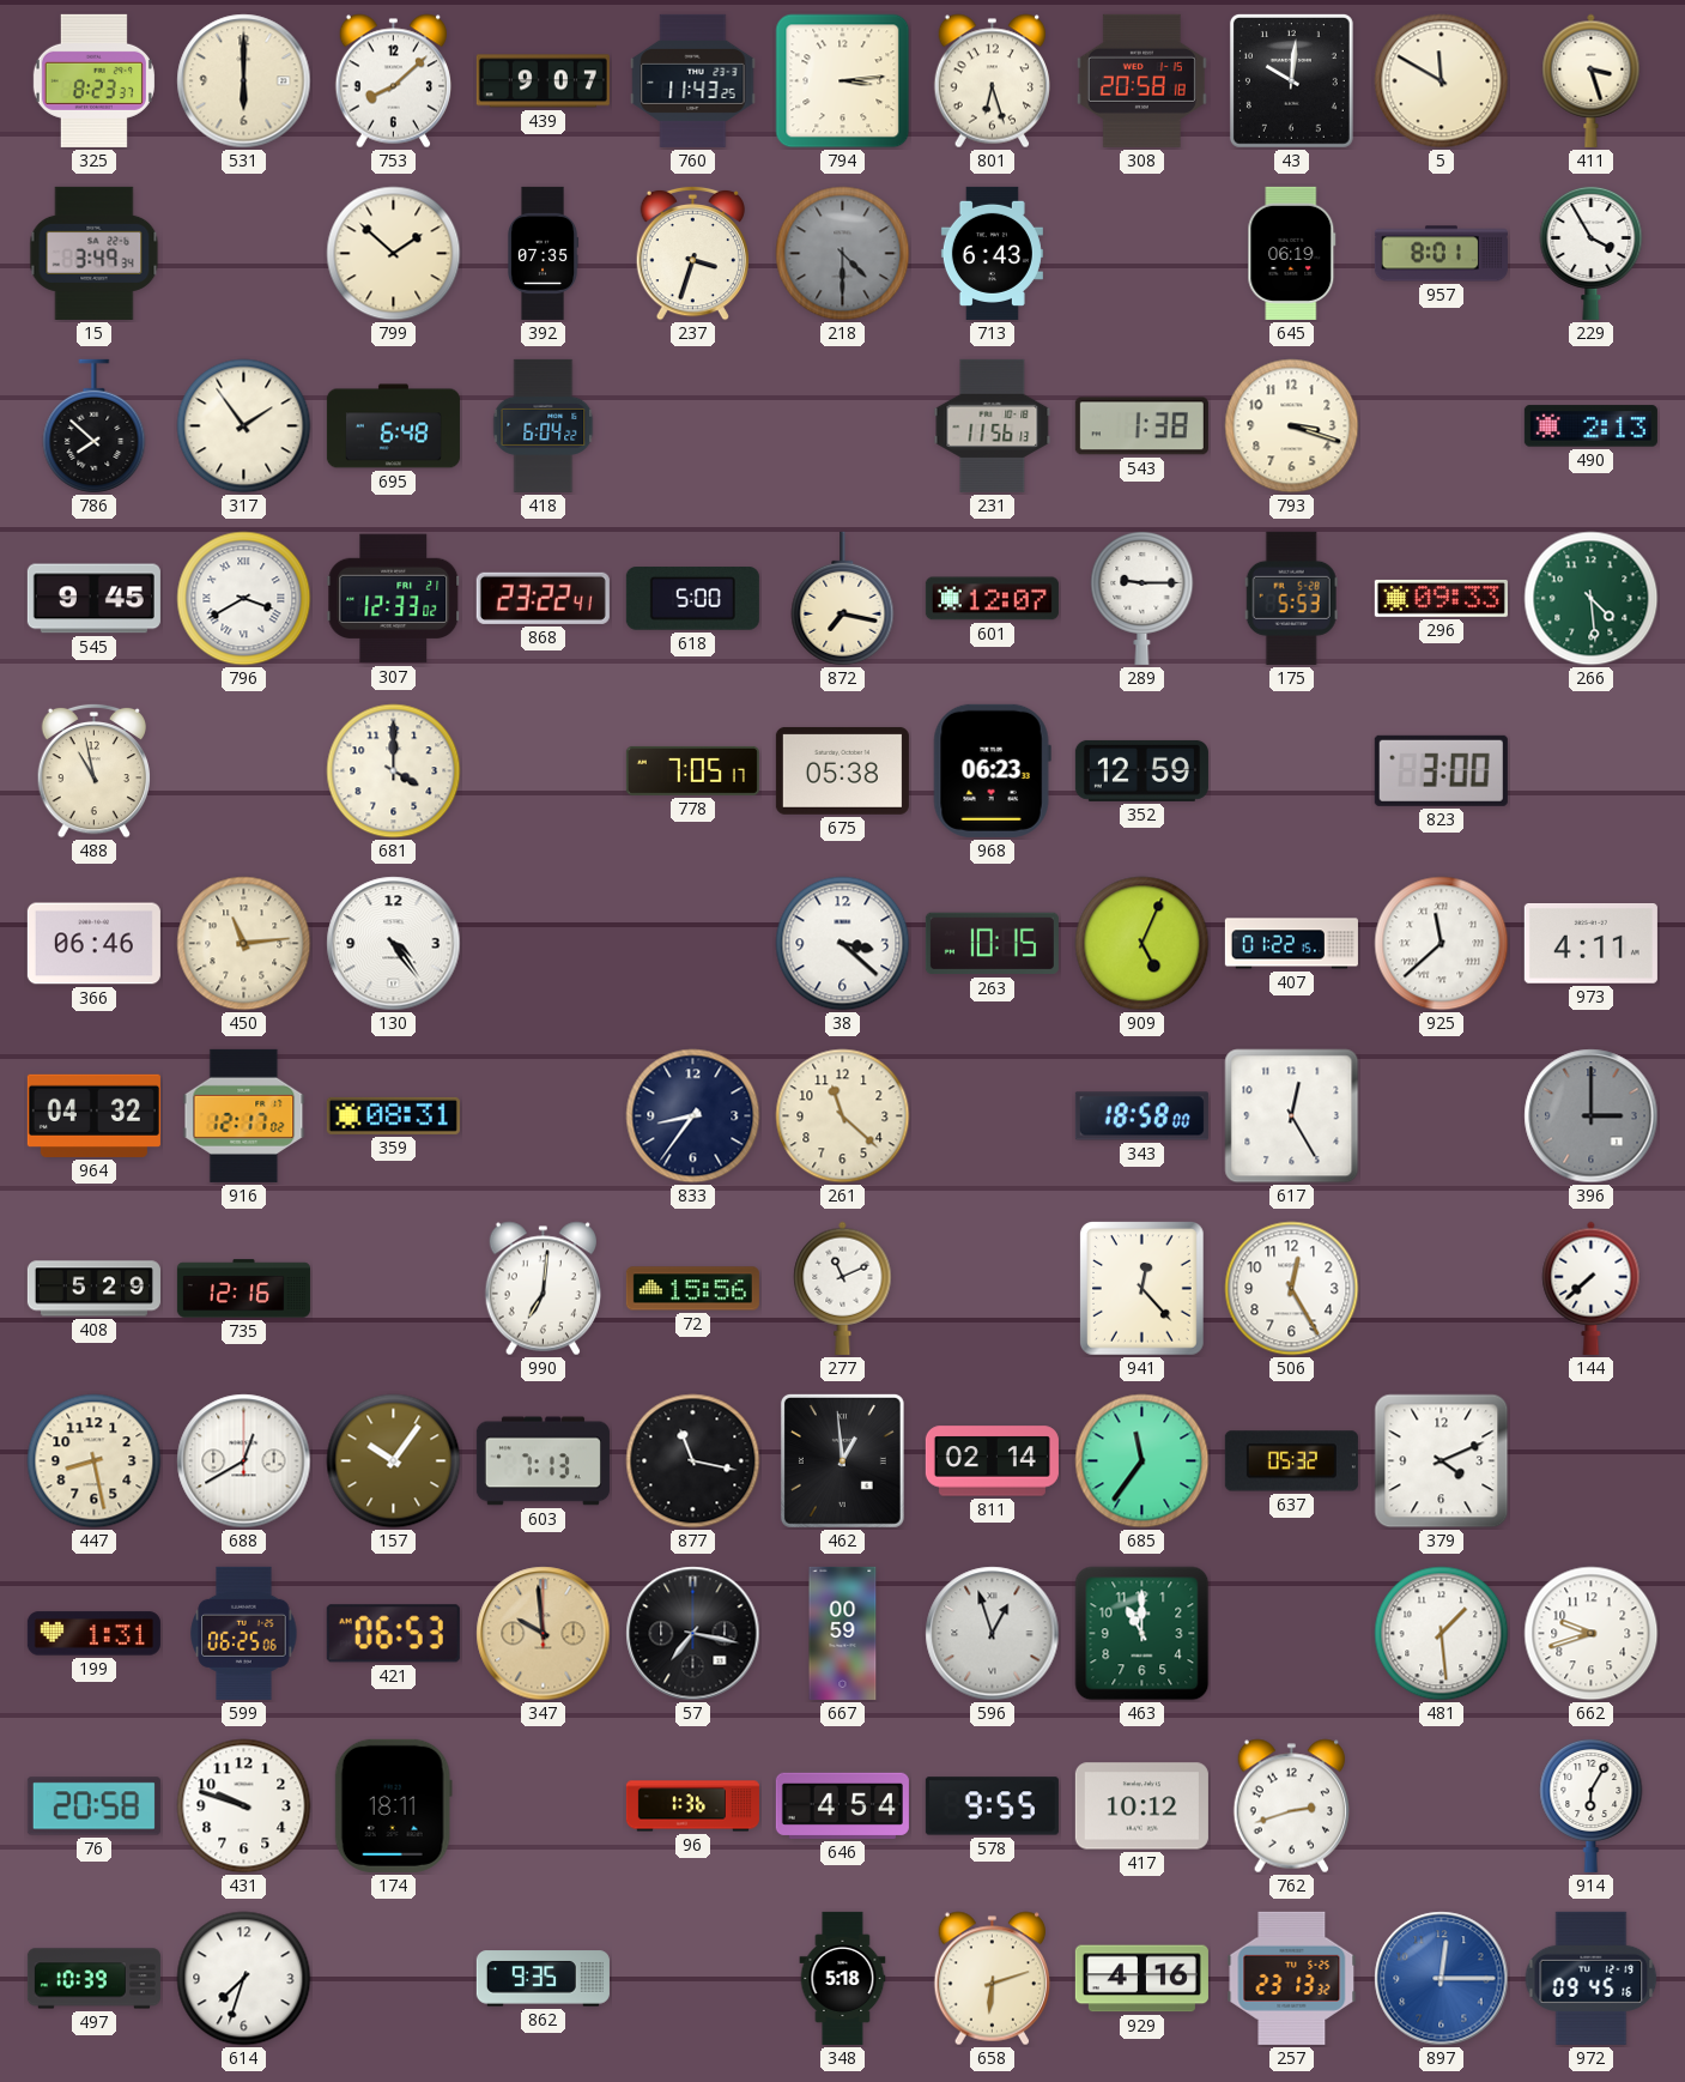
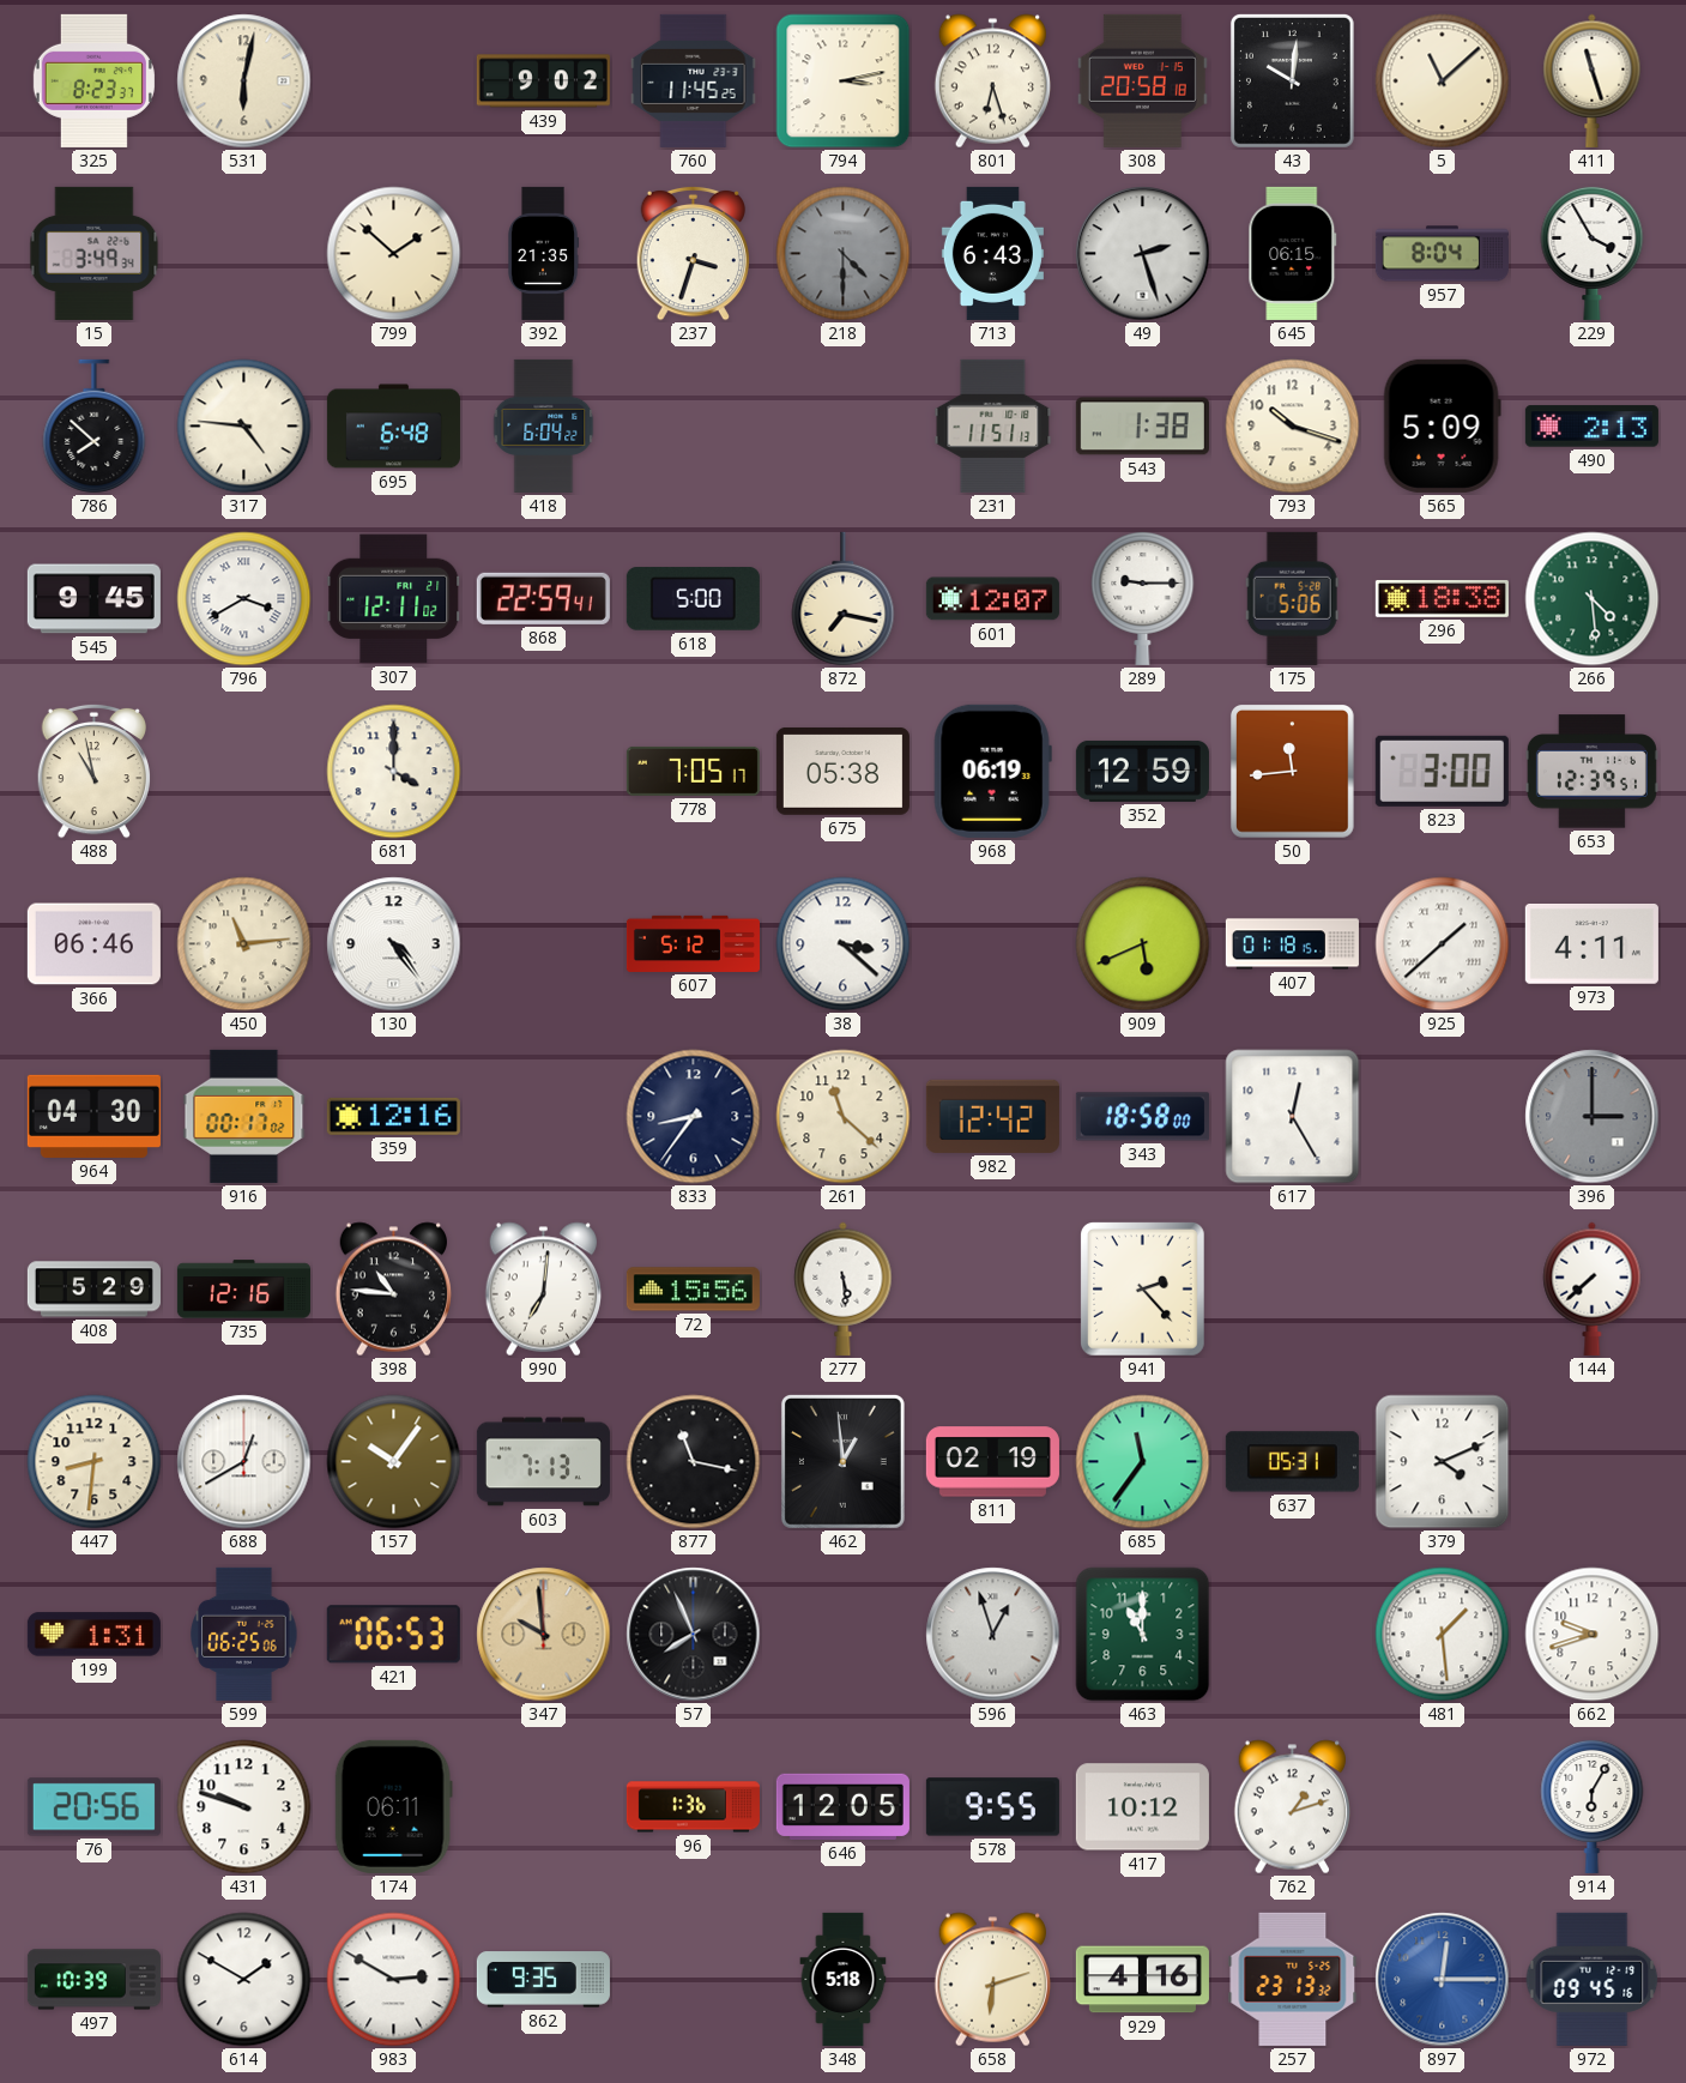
531: 6:00 -> 6:02
753: 8:08 -> none
439: 9:07 -> 9:02
760: 11:43 -> 11:45
794: 3:14 -> 3:13
5: 11:50 -> 11:08
411: 3:27 -> 11:27
392: 07:35 -> 21:35
49: none -> 2:27
645: 06:19 -> 06:15
957: 8:01 -> 8:04
317: 1:54 -> 4:46
231: 11:56 -> 11:51
793: 3:18 -> 10:18
565: none -> 5:09
307: 12:33 -> 12:11
868: 23:22 -> 22:59
175: 5:53 -> 5:06
296: 09:33 -> 18:38
968: 06:23 -> 06:19
50: none -> 11:44
653: none -> 12:39
607: none -> 5:12
263: 10:15 -> none
909: 5:04 -> 5:41
407: 01:22 -> 01:18
925: 11:38 -> 1:38
964: 04:32 -> 04:30
916: 12:17 -> 00:17
359: 08:31 -> 12:16
982: none -> 12:42
398: none -> 10:46
277: 11:11 -> 5:29
941: 12:23 -> 2:23
506: 12:25 -> none
447: 8:28 -> 8:31
811: 02:14 -> 02:19
637: 05:32 -> 05:31
57: 7:17 -> 7:56
667: 00:59 -> none
76: 20:58 -> 20:56
174: 18:11 -> 06:11
646: 4:54 -> 12:05
762: 2:42 -> 1:12
614: 7:33 -> 1:50
983: none -> 2:50
